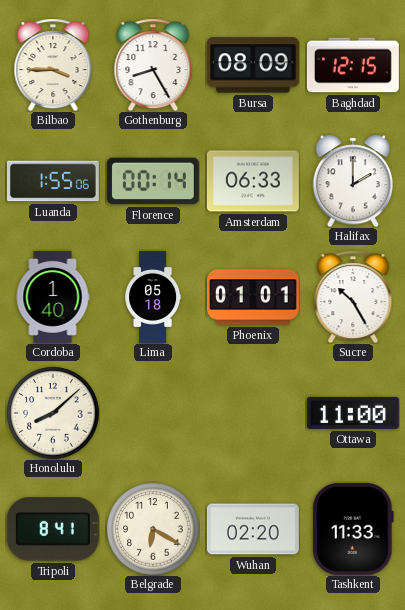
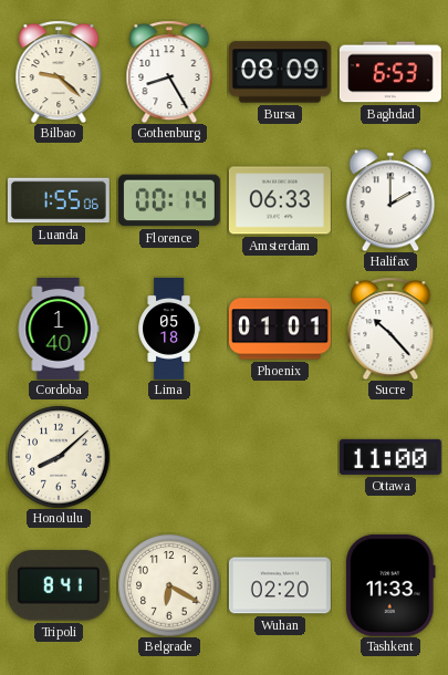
Bilbao: 3:45 -> 9:22
Baghdad: 12:15 -> 6:53
Sucre: 10:25 -> 10:23
